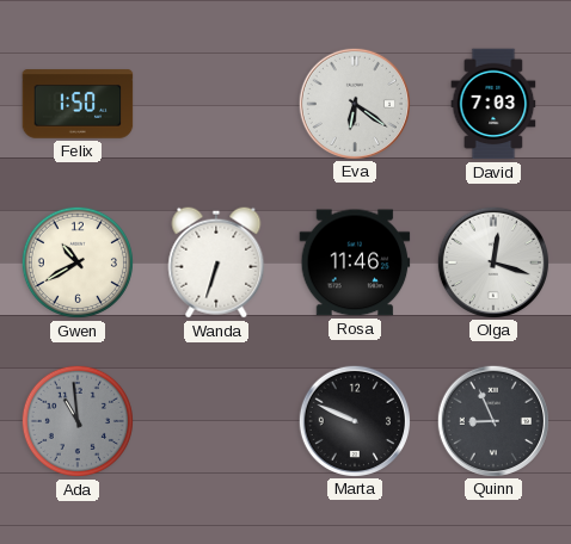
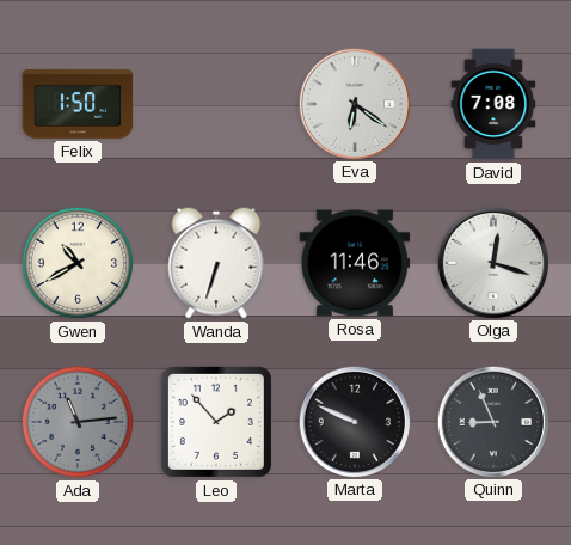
David: 7:03 -> 7:08
Ada: 10:59 -> 11:14
Leo: none -> 1:53
